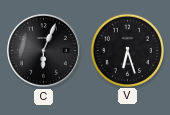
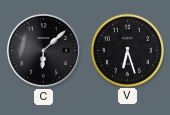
C: 6:04 -> 6:08
